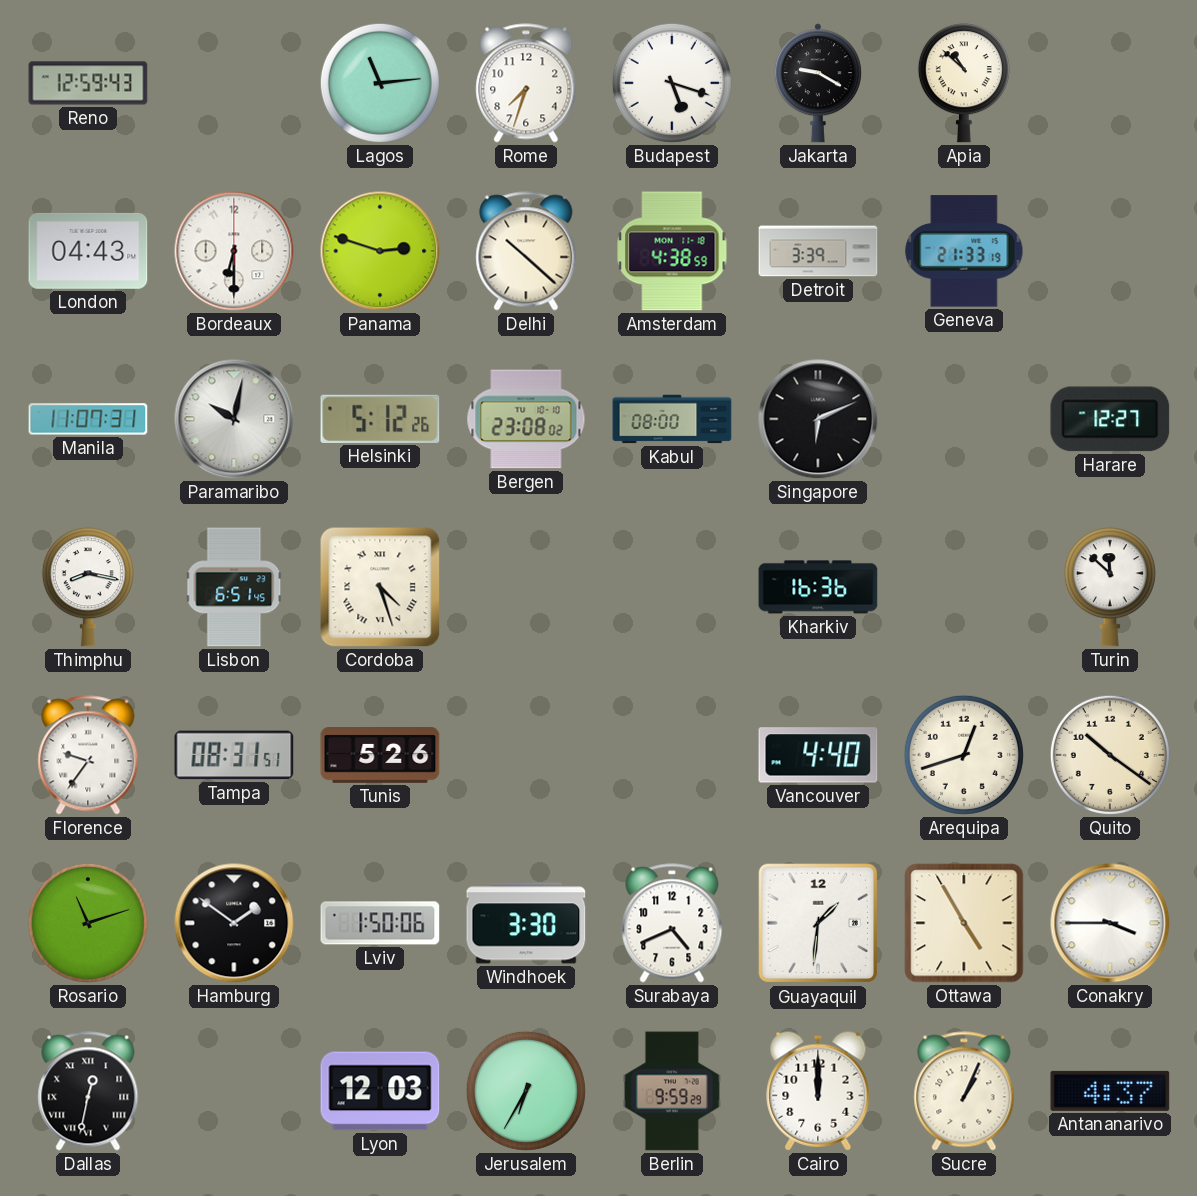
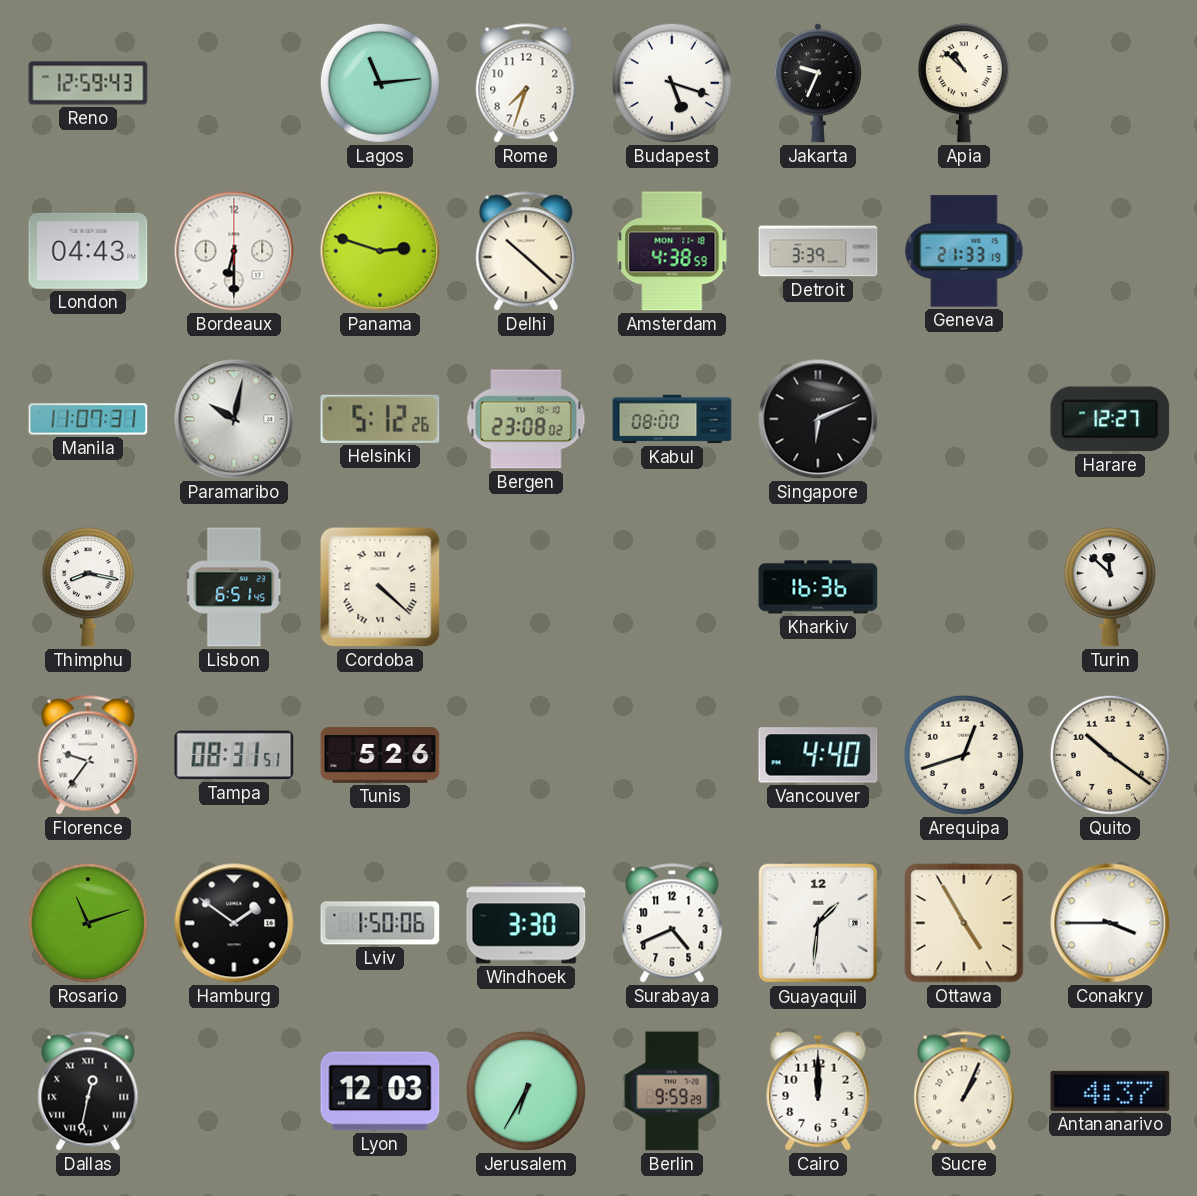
Jakarta: 9:20 -> 9:34
Cordoba: 4:27 -> 4:22
